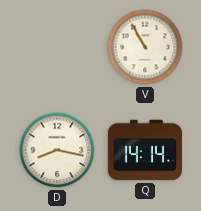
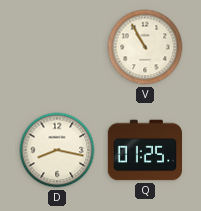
Q: 14:14 -> 01:25
